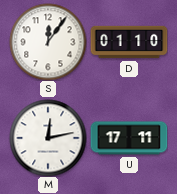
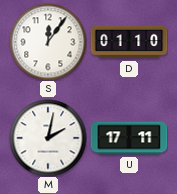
M: 12:13 -> 2:02
